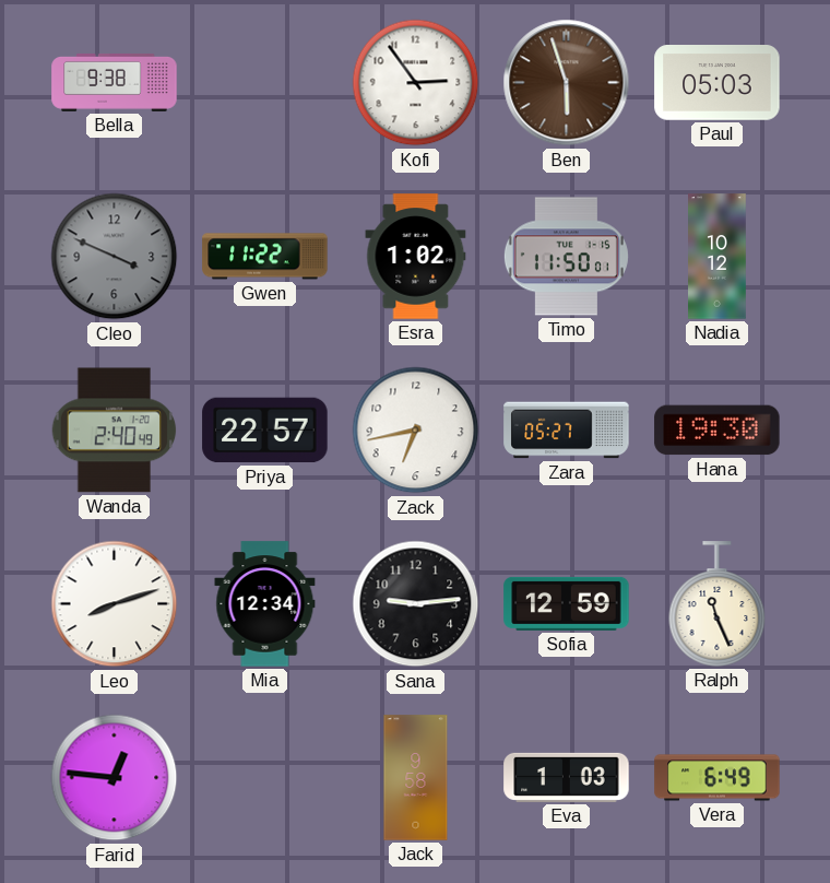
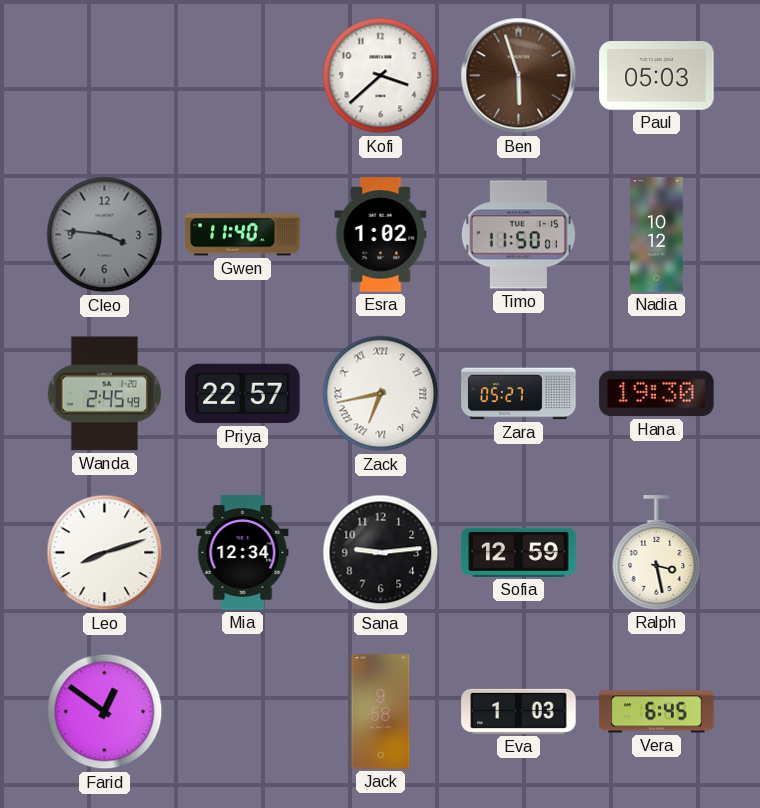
Bella: 9:38 -> none
Kofi: 2:54 -> 3:38
Cleo: 3:49 -> 3:46
Gwen: 11:22 -> 11:40
Wanda: 2:40 -> 2:45
Zack numerals: Arabic -> Roman
Ralph: 11:26 -> 3:28
Farid: 12:46 -> 12:51
Vera: 6:49 -> 6:45
